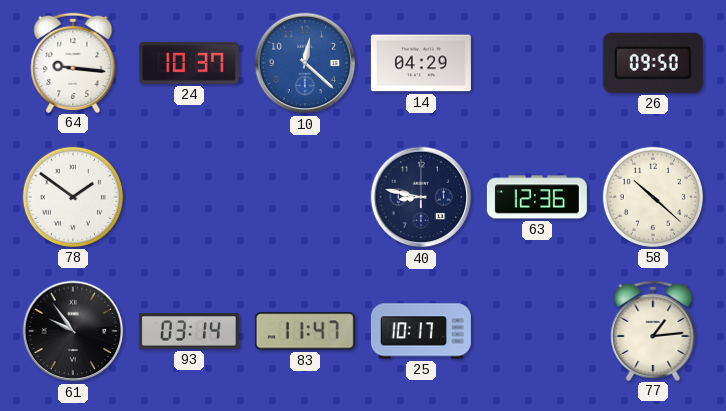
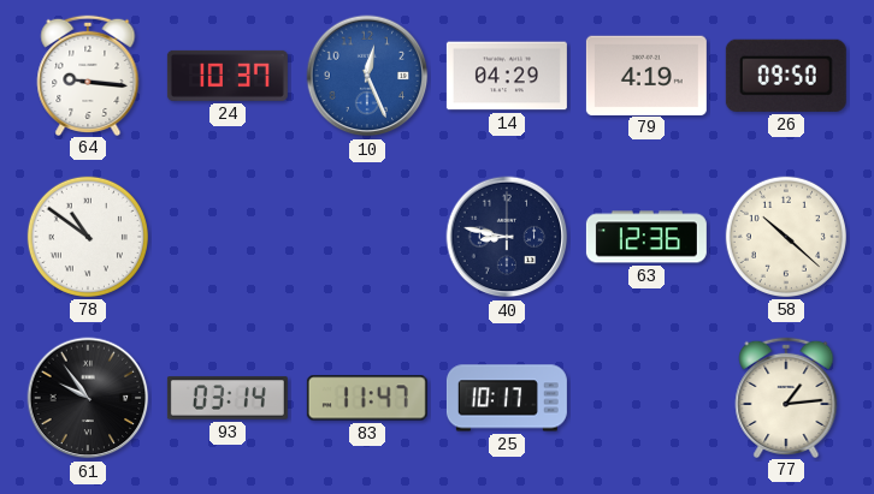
10: 12:22 -> 12:26
79: none -> 4:19
78: 1:51 -> 10:51
